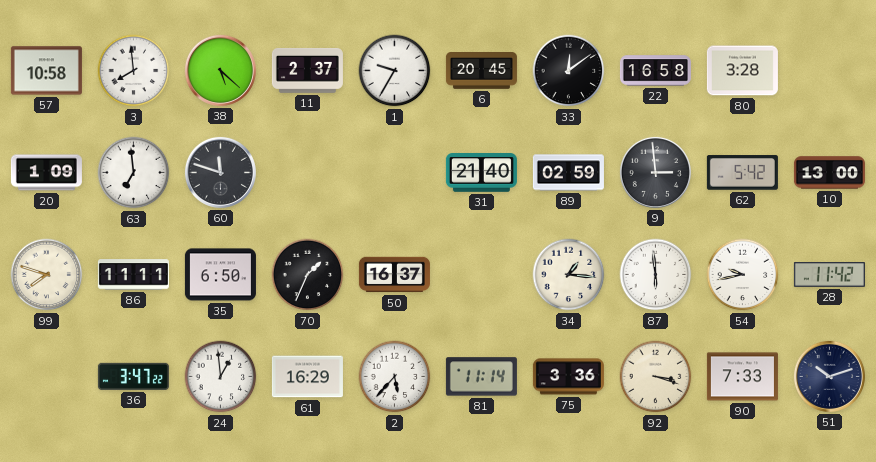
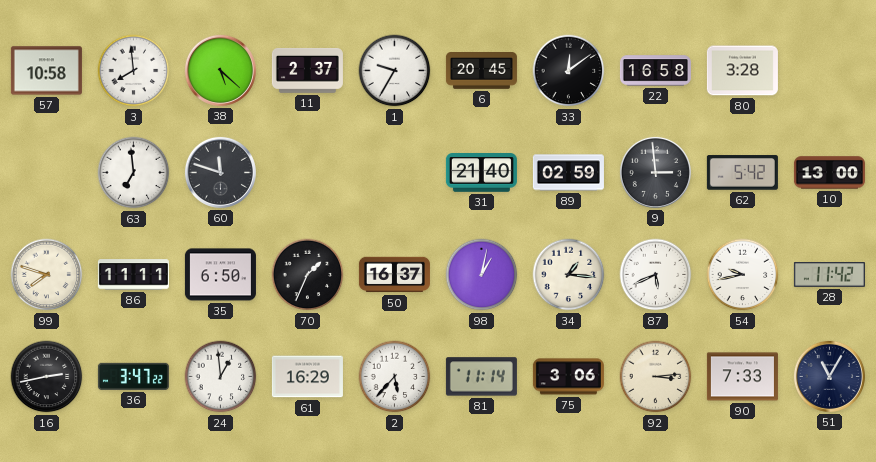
20: 1:09 -> none
98: none -> 1:02
87: 5:59 -> 5:41
16: none -> 2:43
75: 3:36 -> 3:06
92: 3:18 -> 3:14
51: 10:12 -> 11:05
